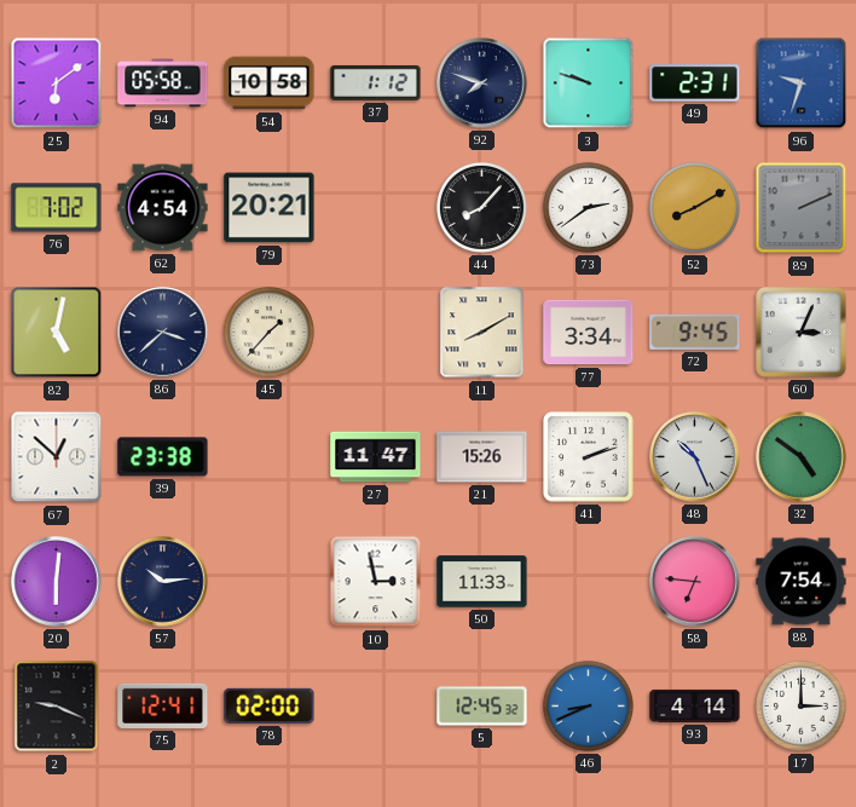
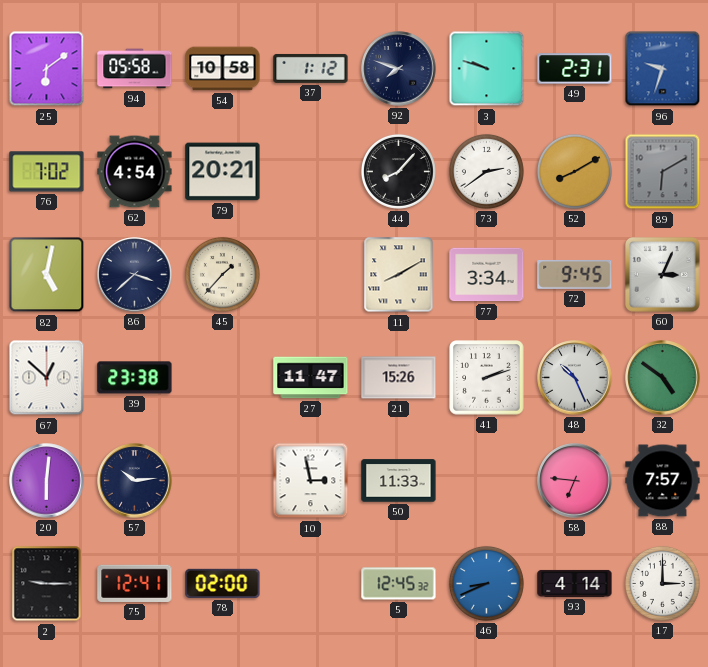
89: 2:11 -> 6:10
88: 7:54 -> 7:57
2: 9:19 -> 9:15
